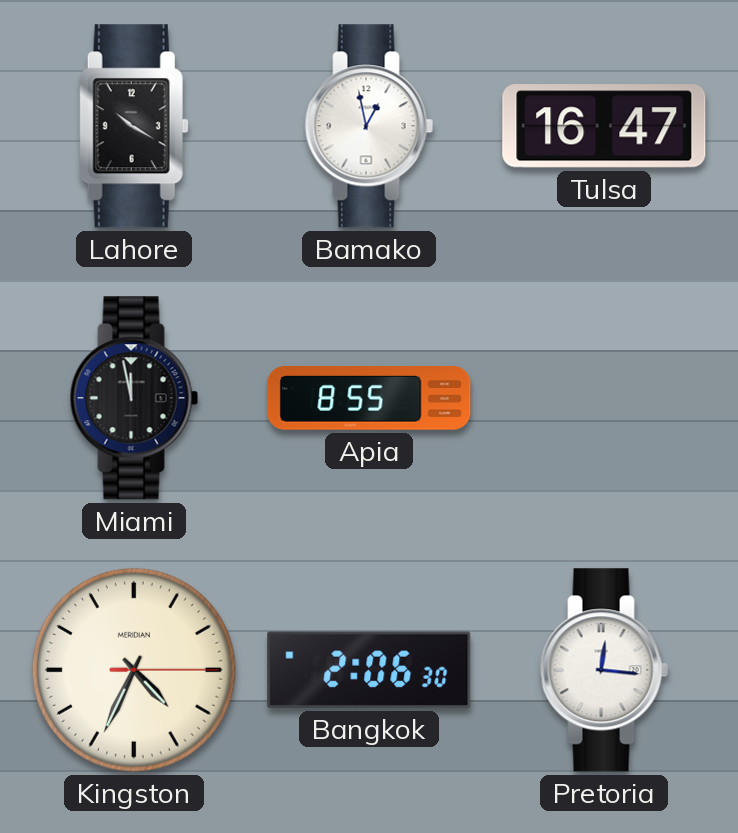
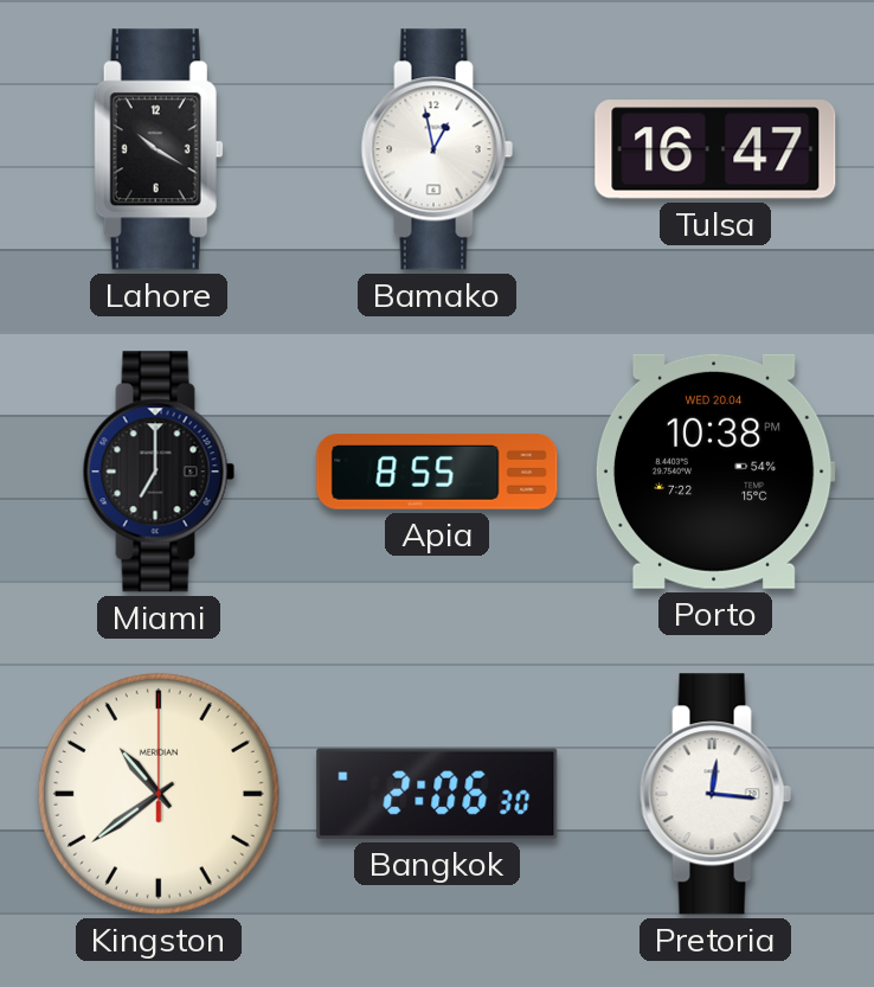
Miami: 11:58 -> 7:00
Porto: none -> 10:38
Kingston: 4:34 -> 10:39
